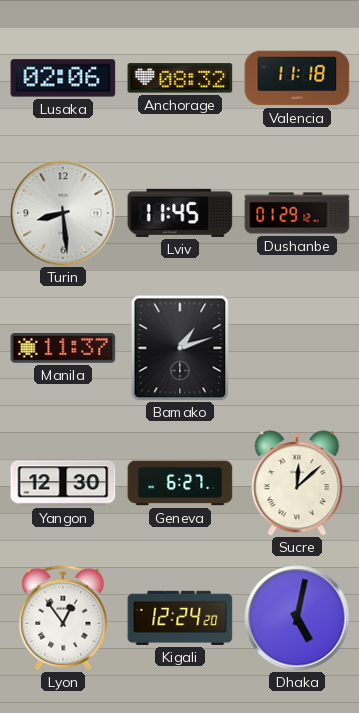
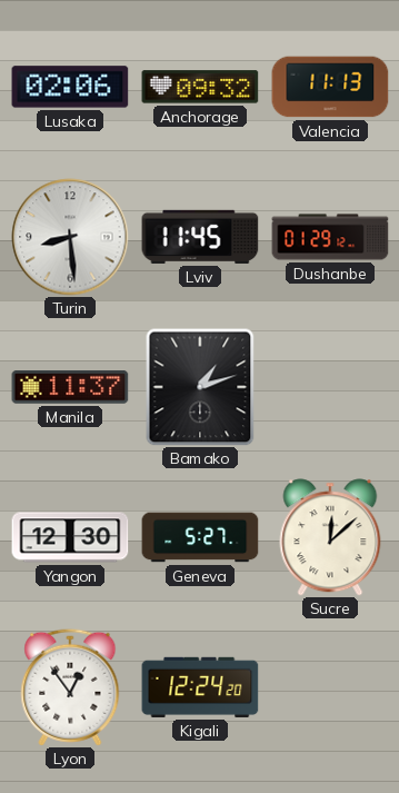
Anchorage: 08:32 -> 09:32
Valencia: 11:18 -> 11:13
Geneva: 6:27 -> 5:27
Dhaka: 5:02 -> none
